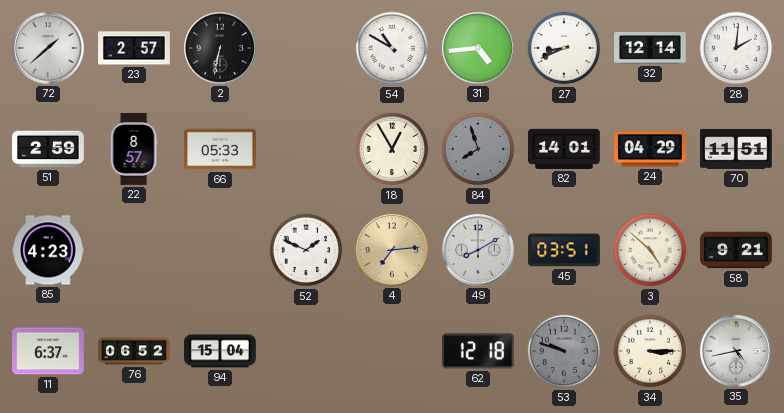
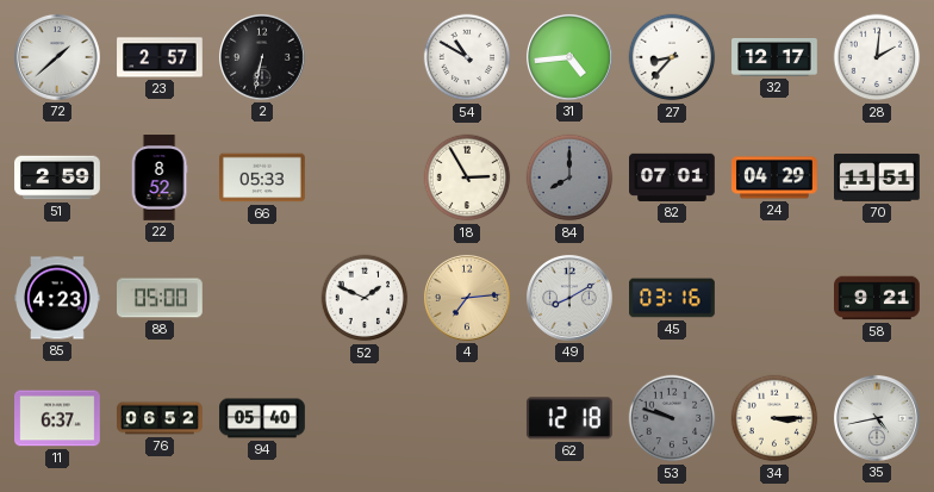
27: 8:41 -> 8:37
32: 12:14 -> 12:17
22: 8:57 -> 8:52
18: 12:55 -> 2:55
84: 7:57 -> 8:00
82: 14:01 -> 07:01
88: none -> 05:00
45: 03:51 -> 03:16
3: 4:52 -> none
94: 15:04 -> 05:40
